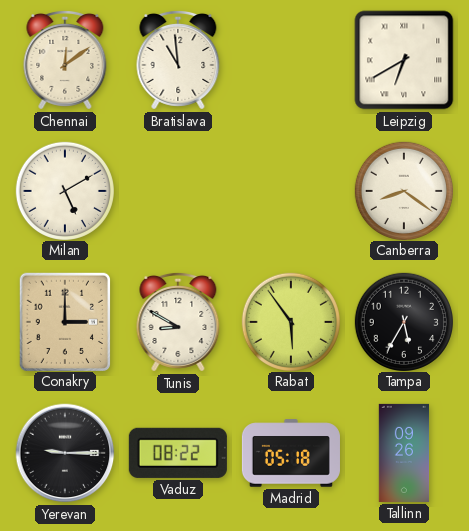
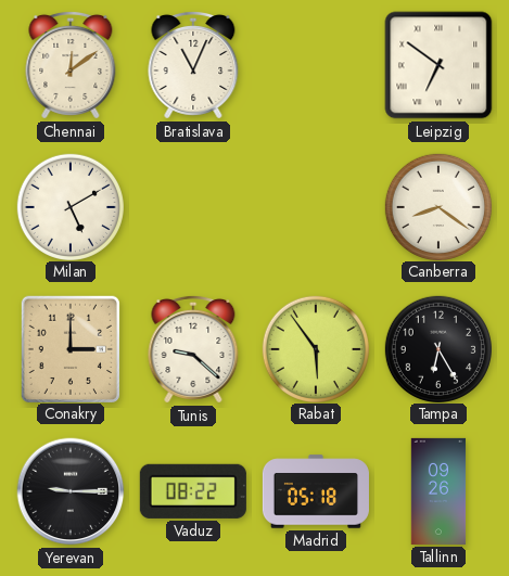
Bratislava: 10:59 -> 11:04
Leipzig: 6:40 -> 6:51
Tunis: 8:50 -> 9:22
Tampa: 5:35 -> 6:25
